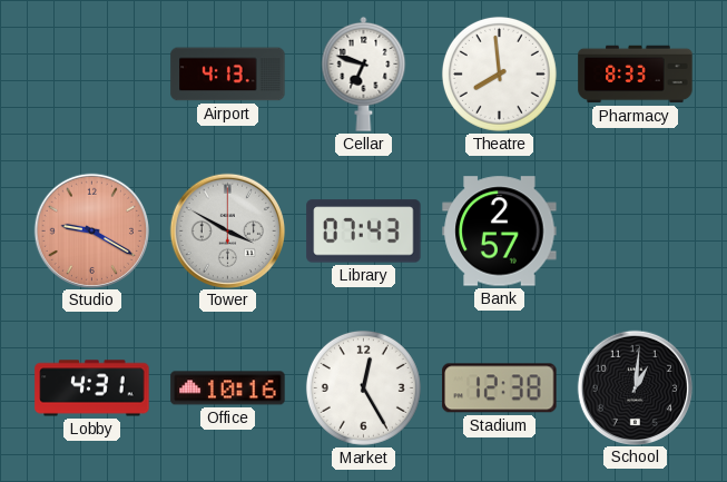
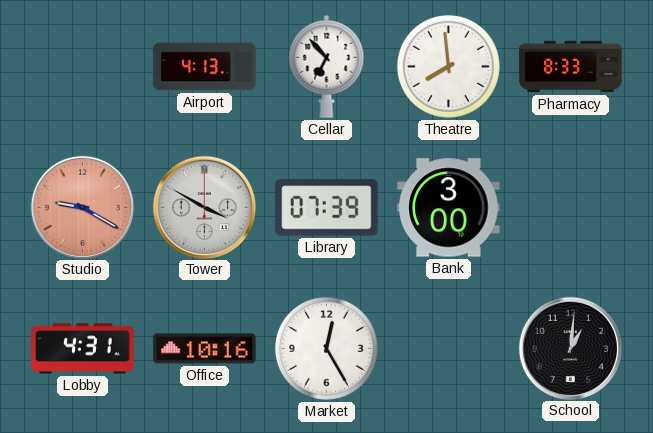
Cellar: 6:48 -> 6:53
Library: 07:43 -> 07:39
Bank: 2:57 -> 3:00
Stadium: 12:38 -> none
